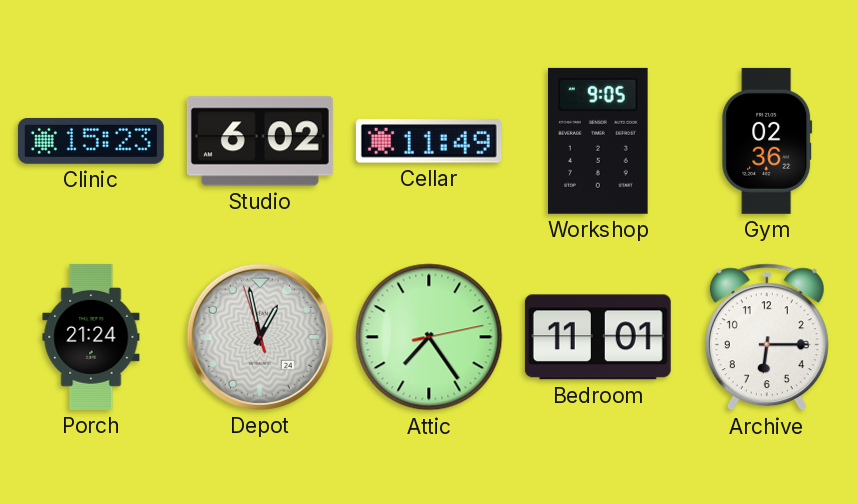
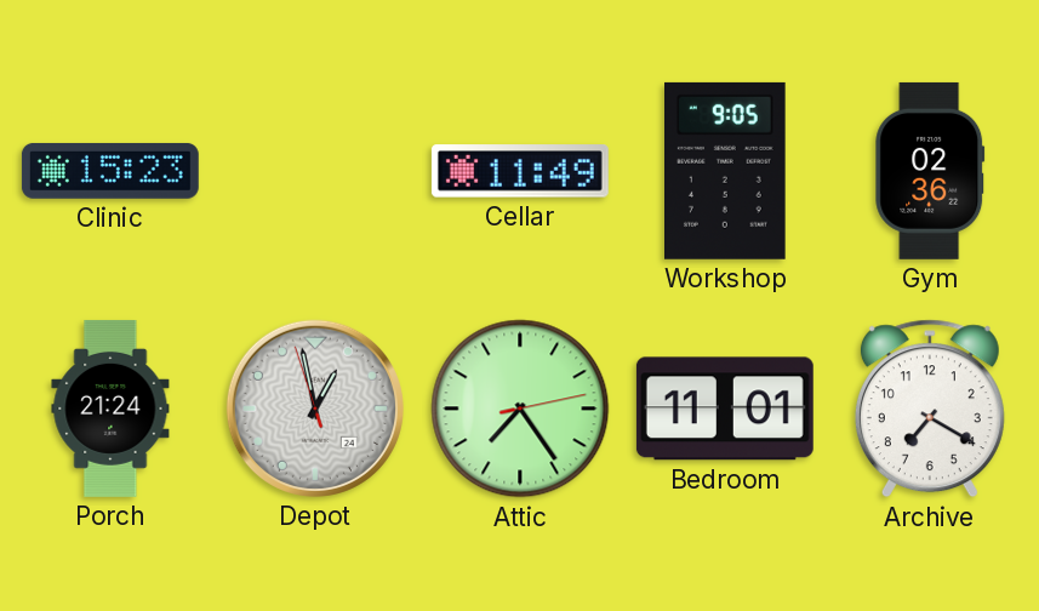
Studio: 6:02 -> none
Archive: 6:15 -> 7:20
